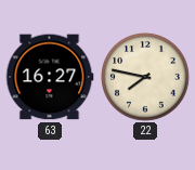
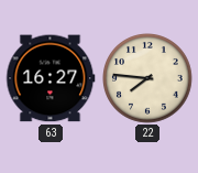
22: 7:47 -> 7:46
